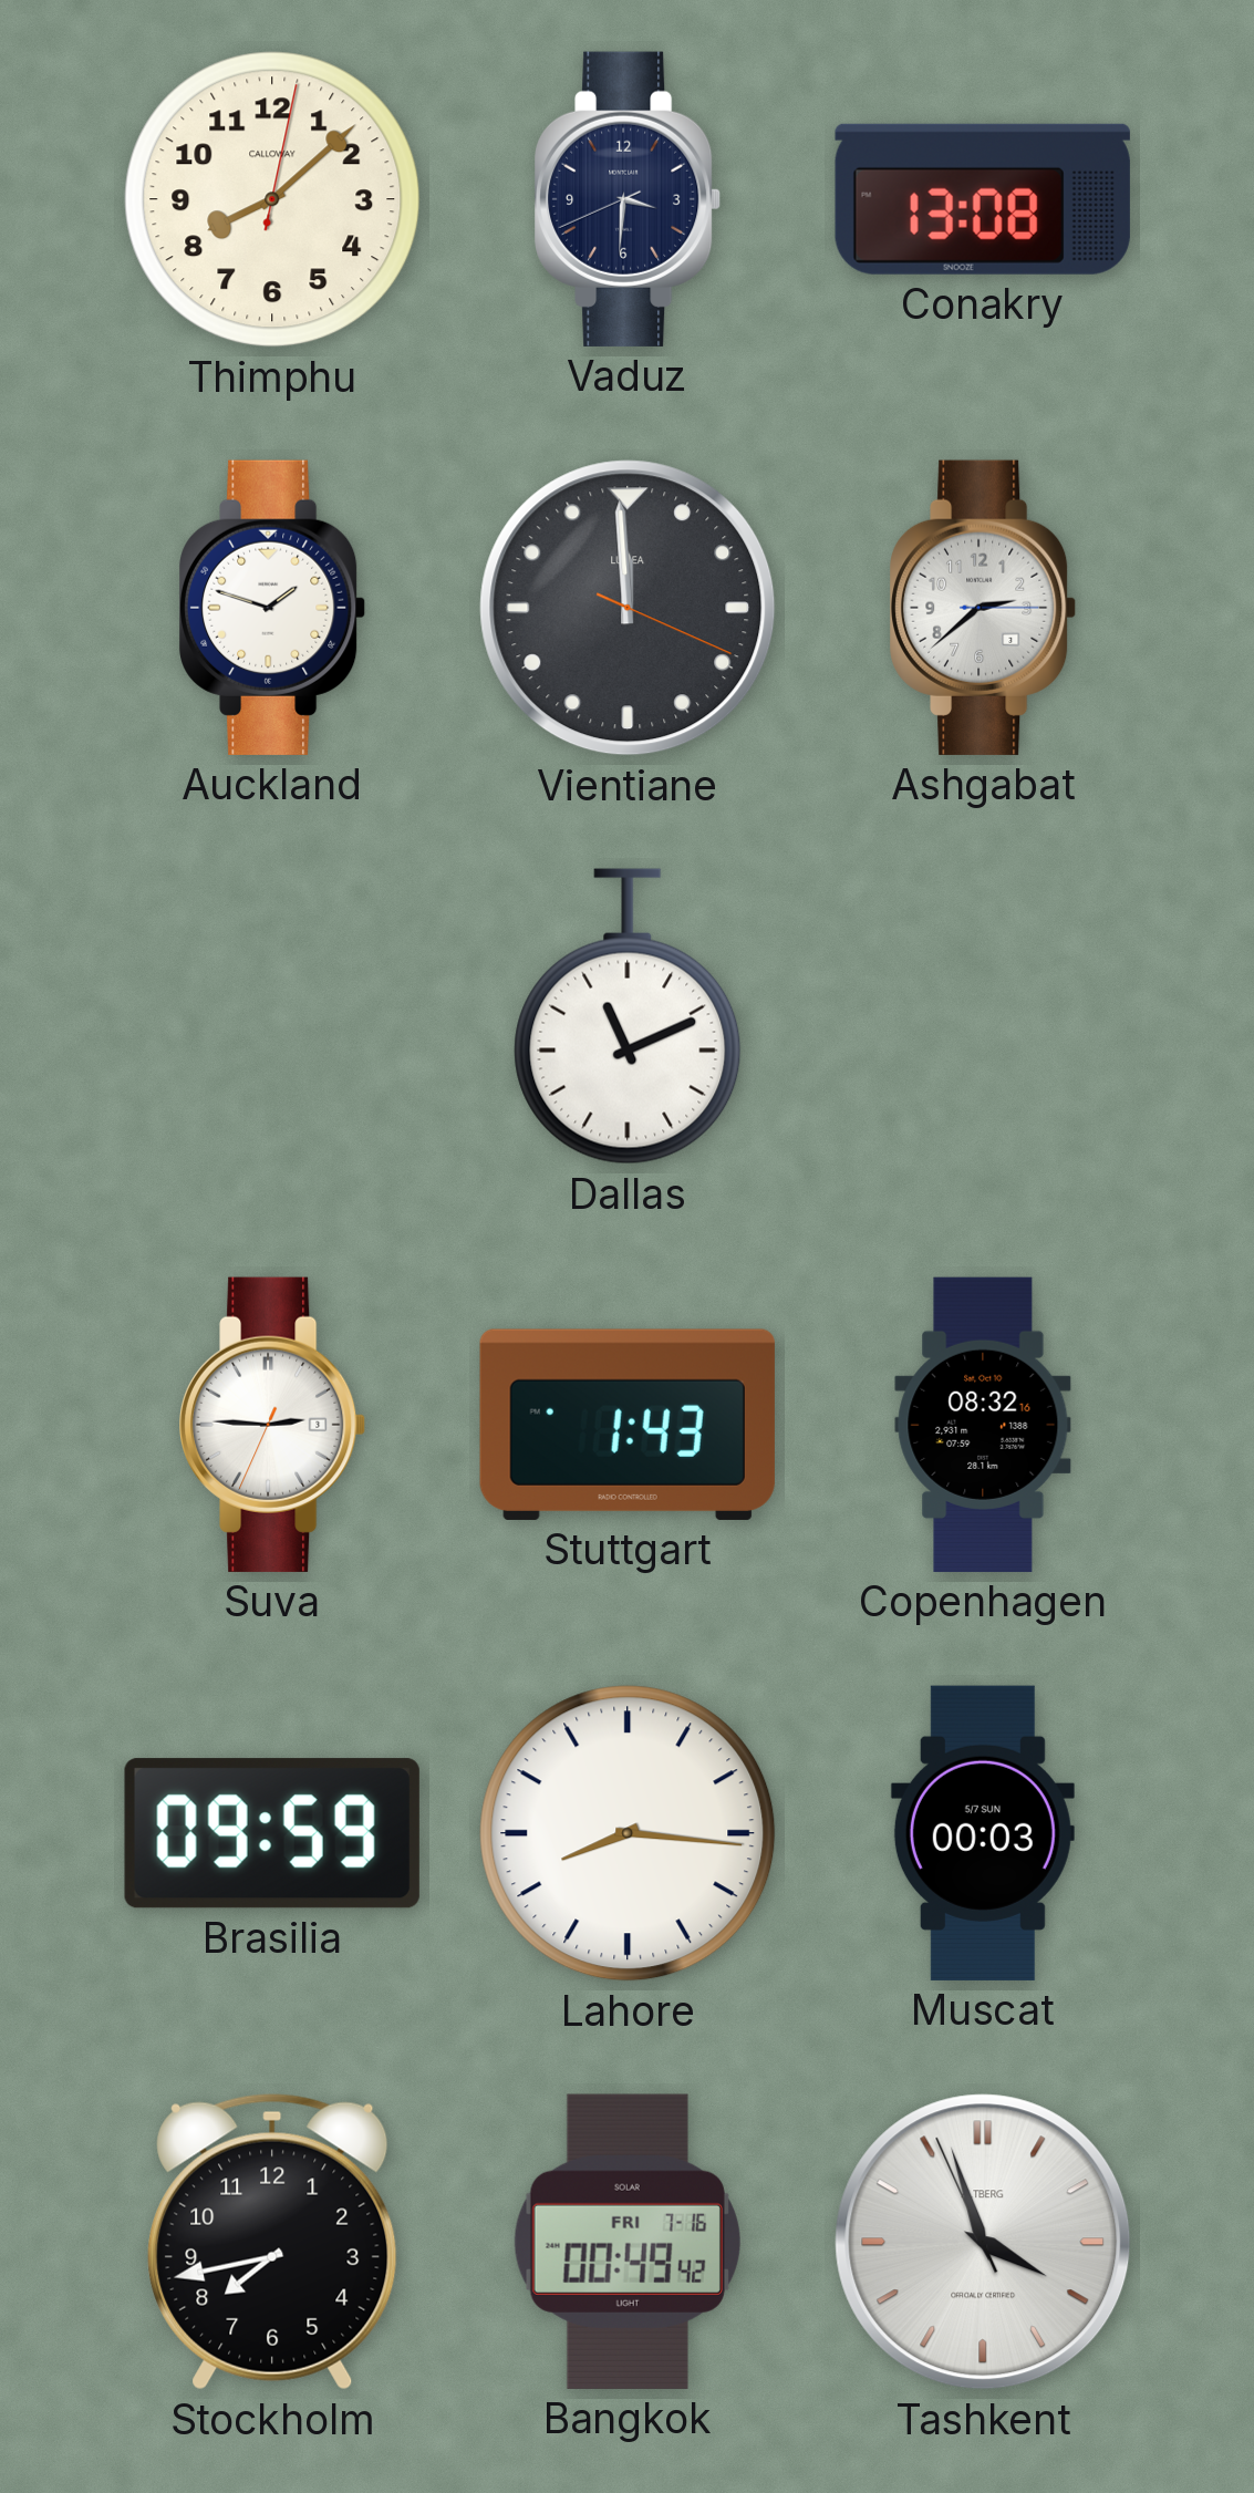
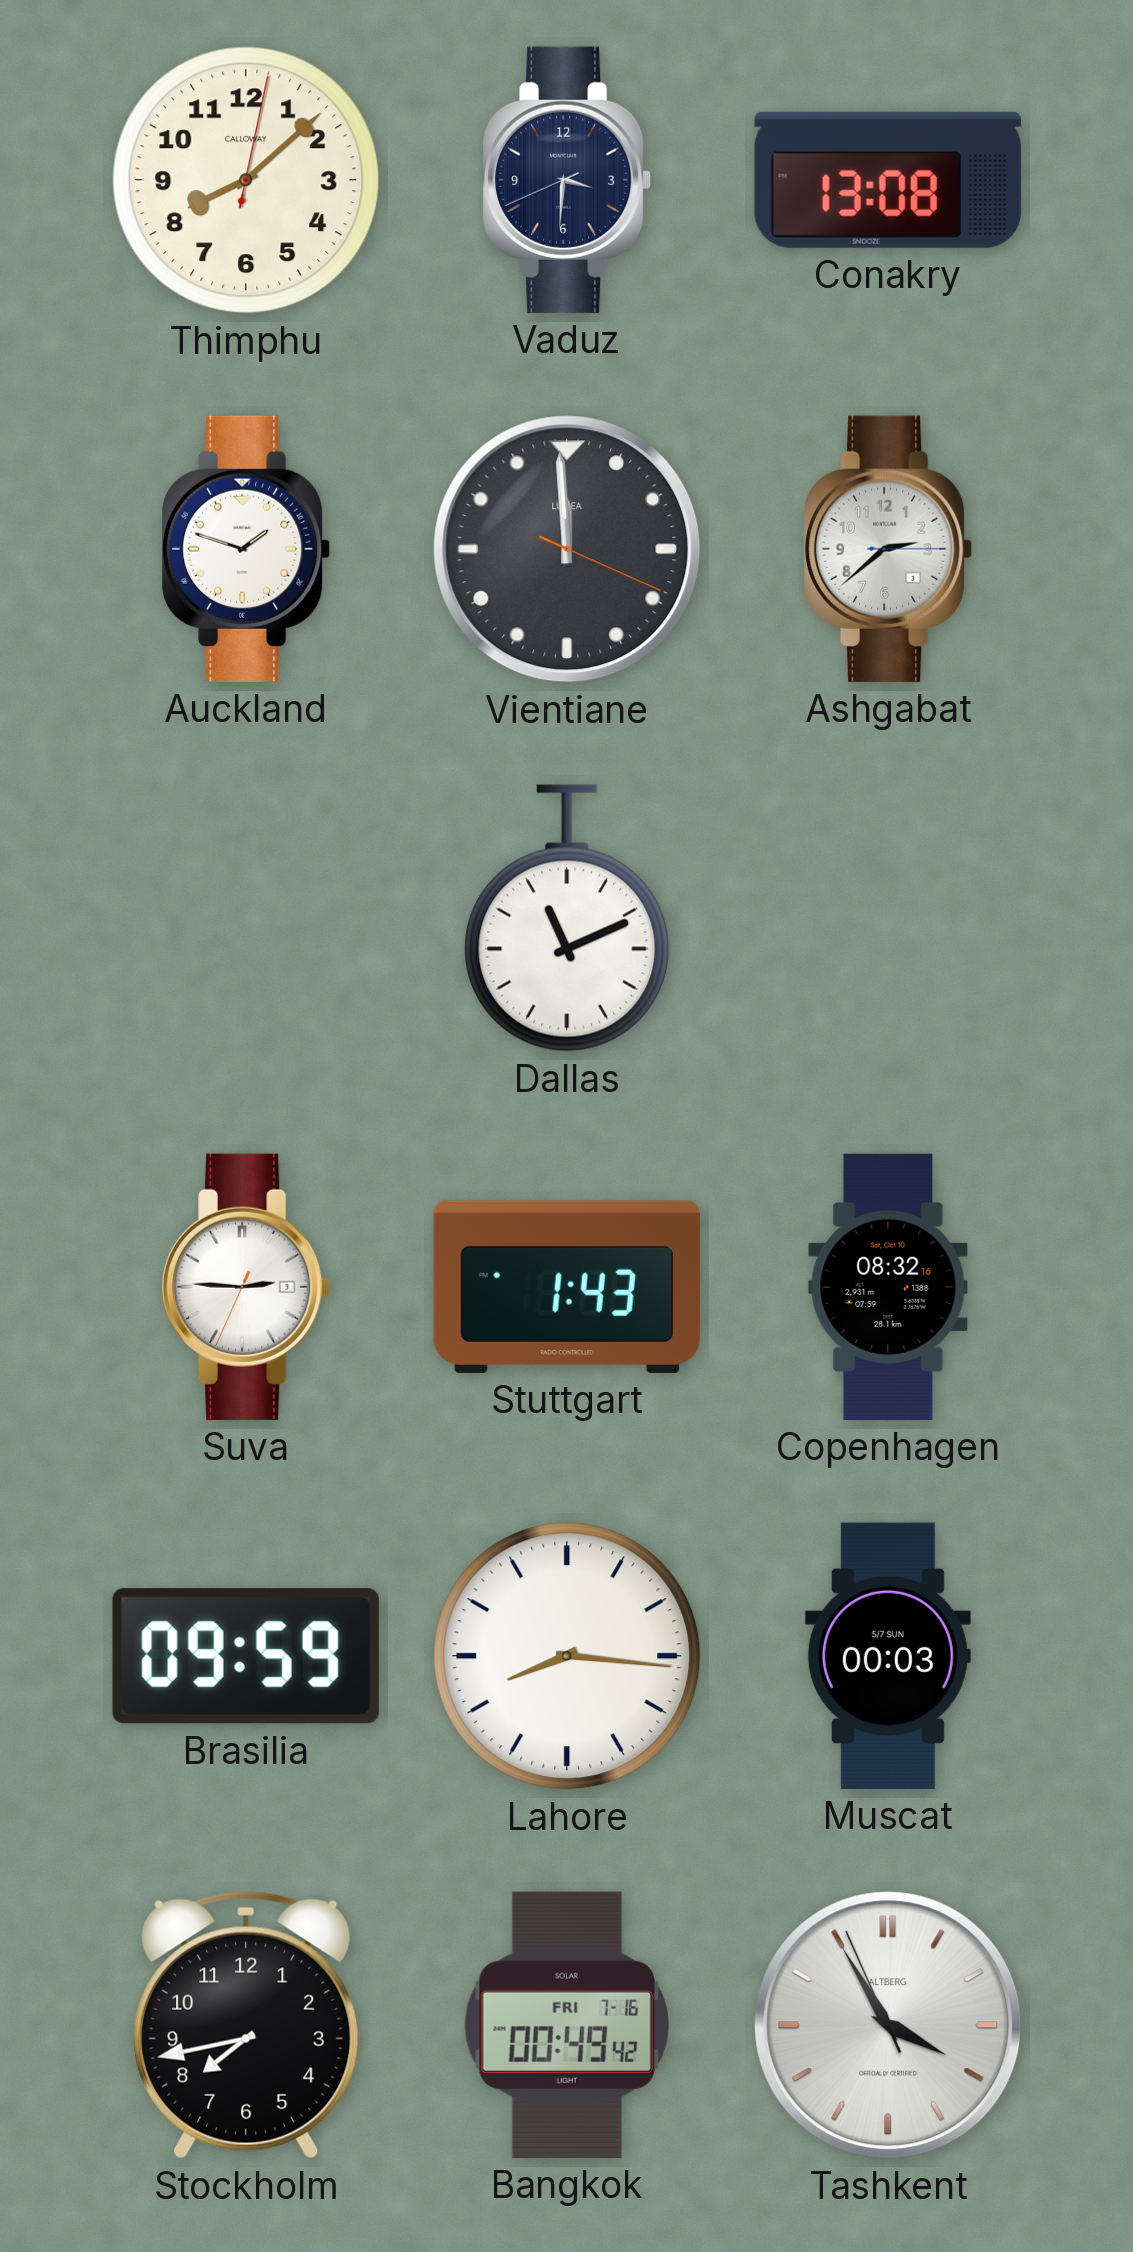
Tashkent: 3:56 -> 3:54
